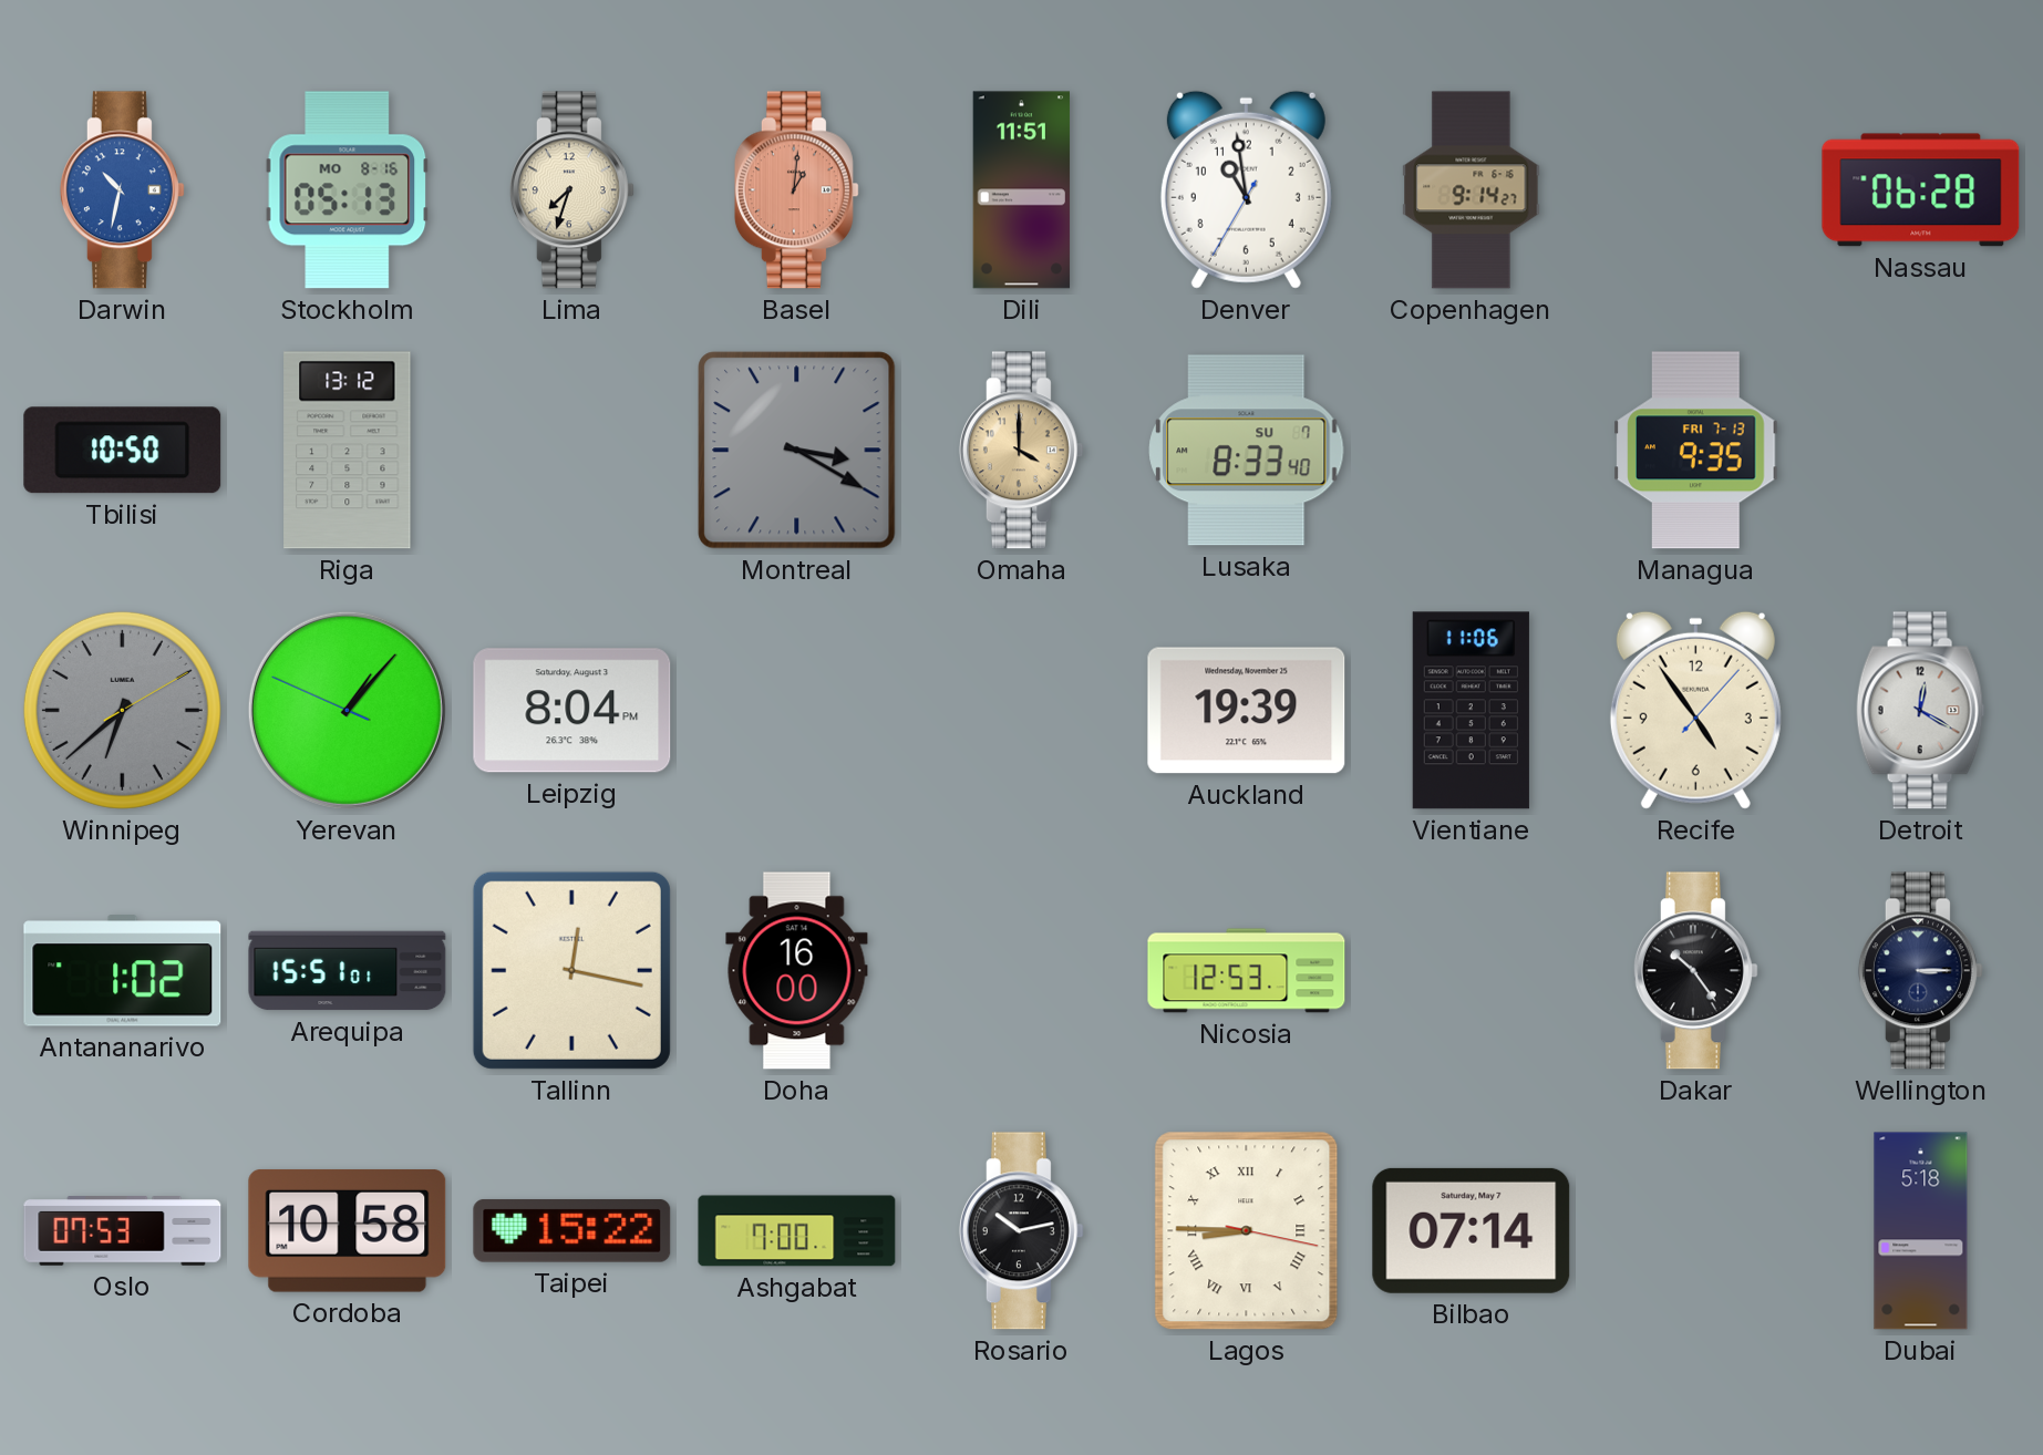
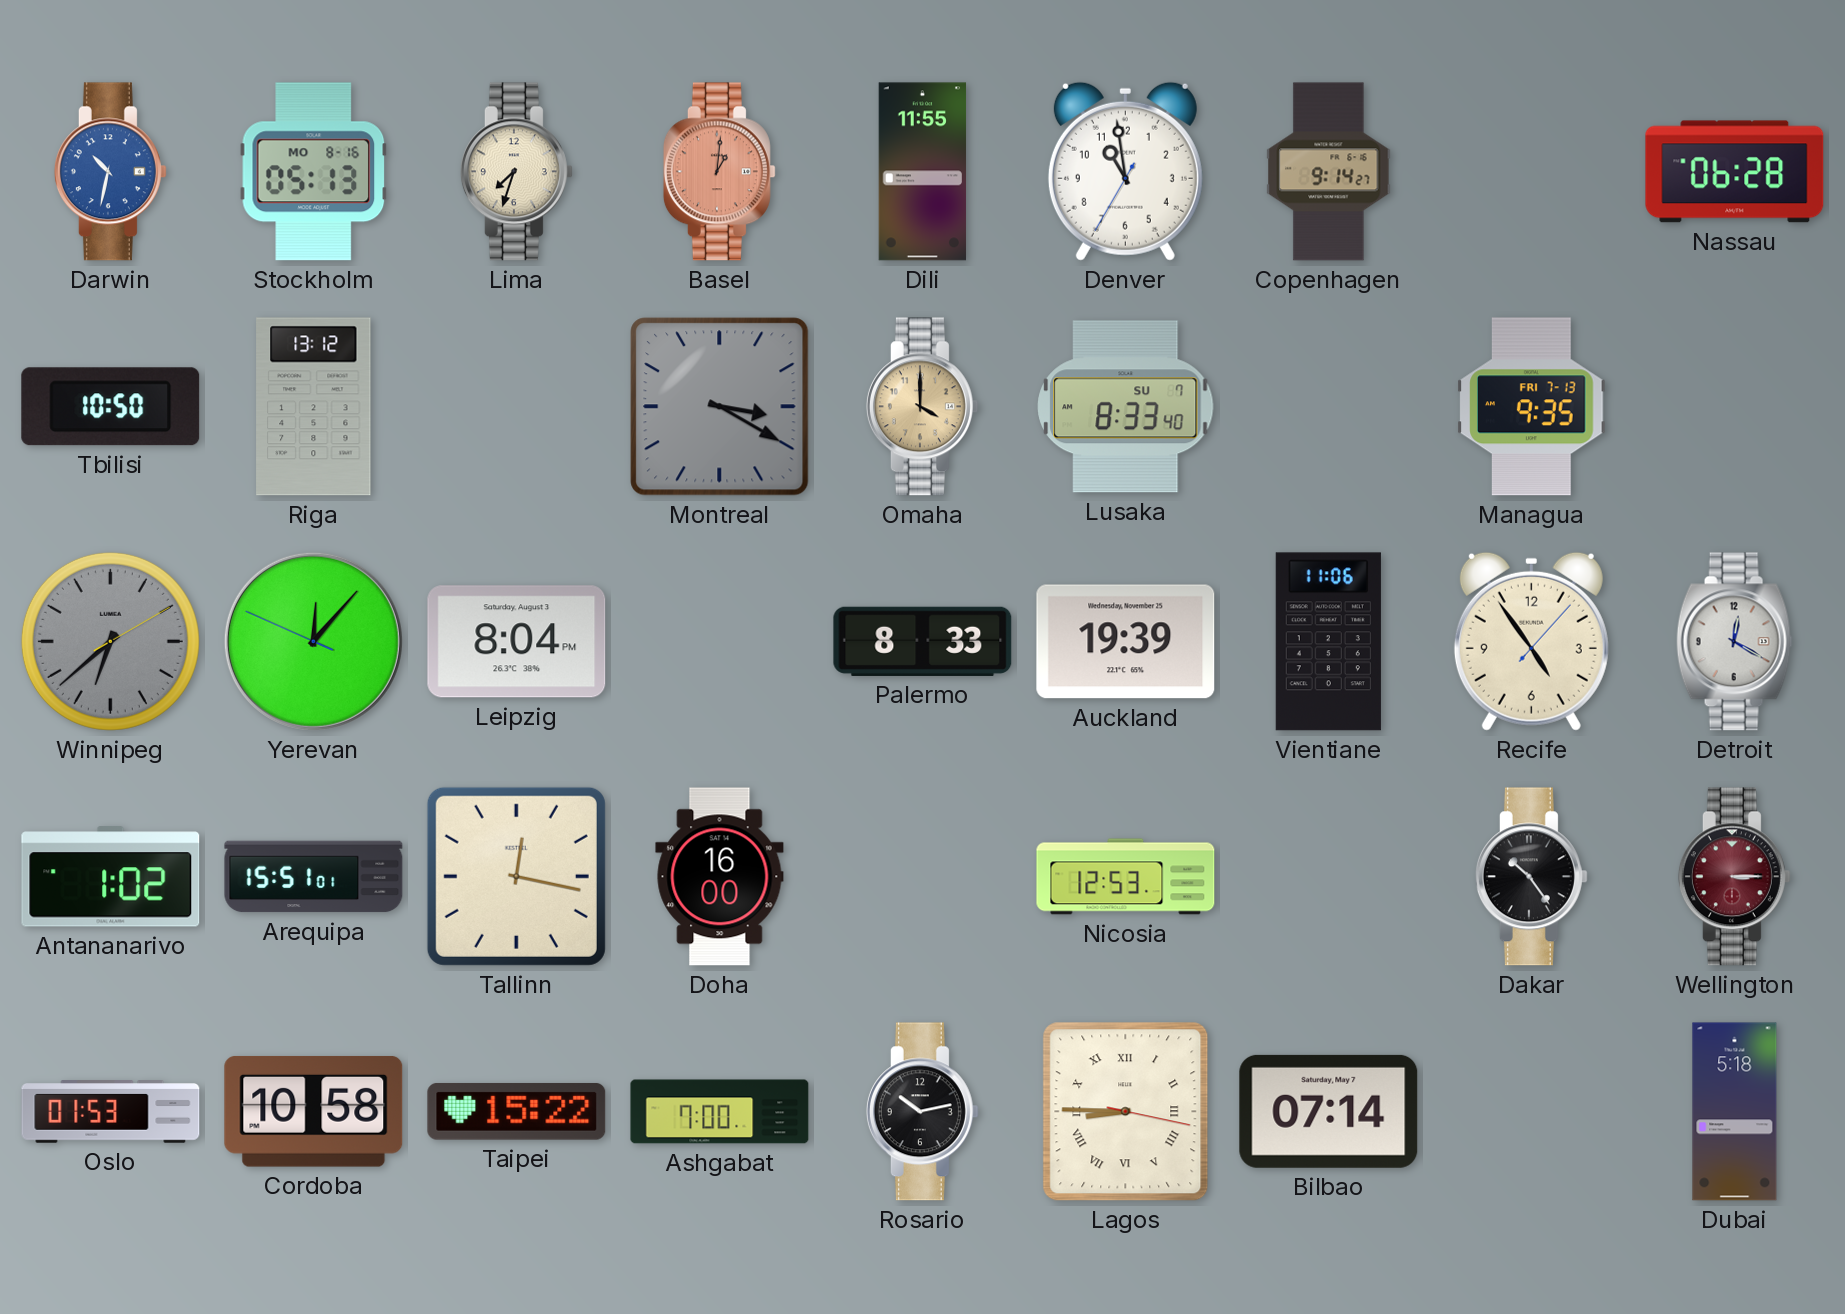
Dili: 11:51 -> 11:55
Yerevan: 1:06 -> 12:06
Palermo: none -> 8:33
Wellington dial: navy -> burgundy
Oslo: 07:53 -> 01:53
